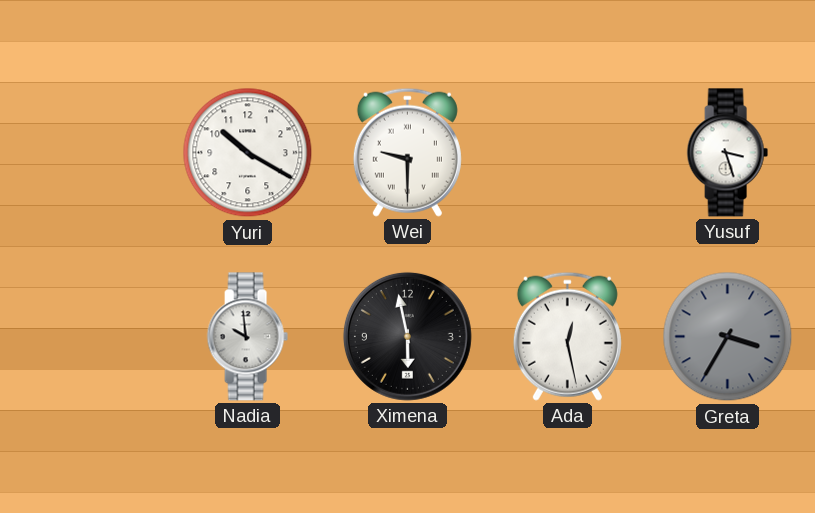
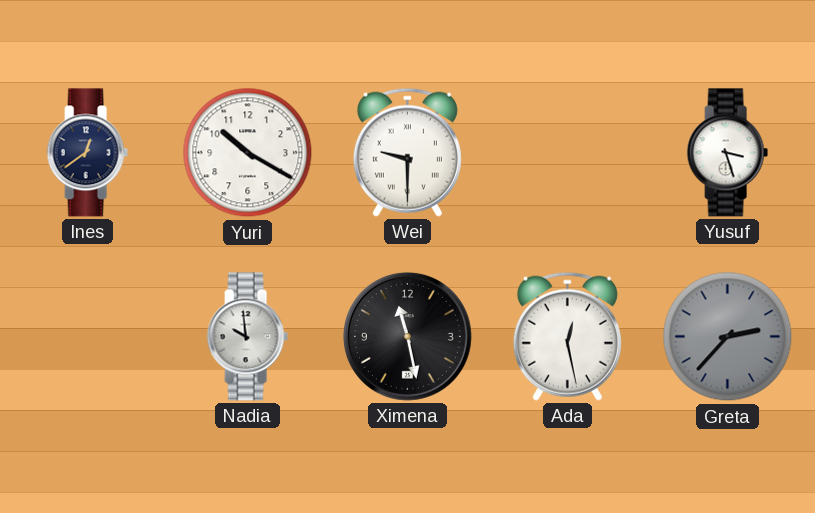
Ines: none -> 12:39
Ximena: 5:58 -> 11:28
Greta: 3:35 -> 2:37
